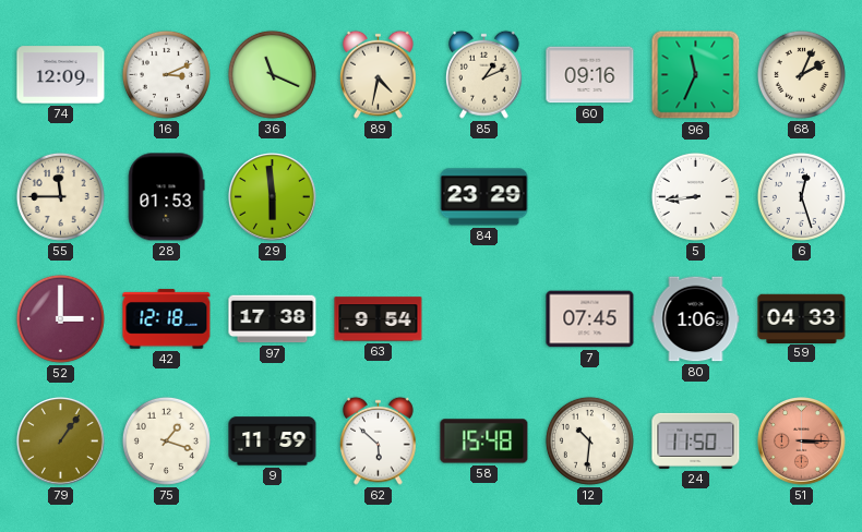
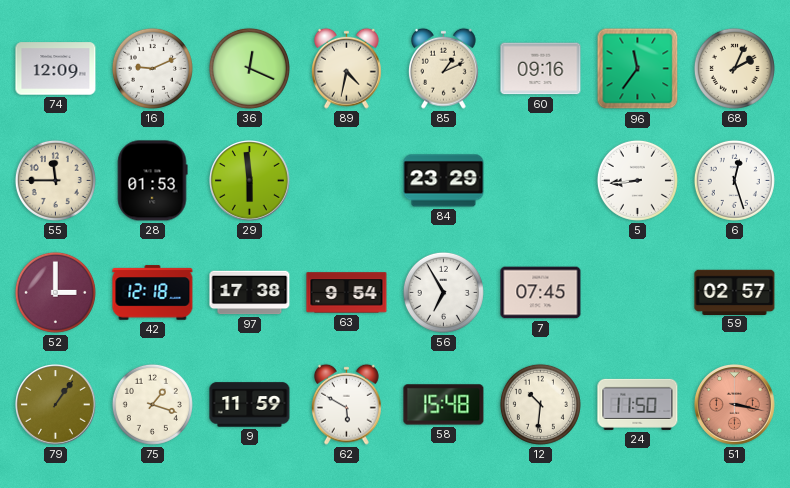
16: 3:11 -> 9:11
36: 11:19 -> 12:19
96: 11:34 -> 11:36
56: none -> 6:55
80: 1:06 -> none
59: 04:33 -> 02:57
62: 5:52 -> 5:50
51: 3:15 -> 3:17
